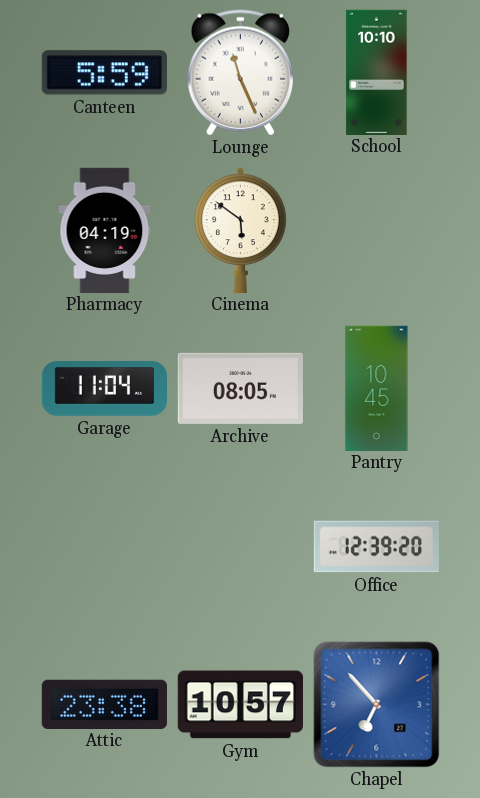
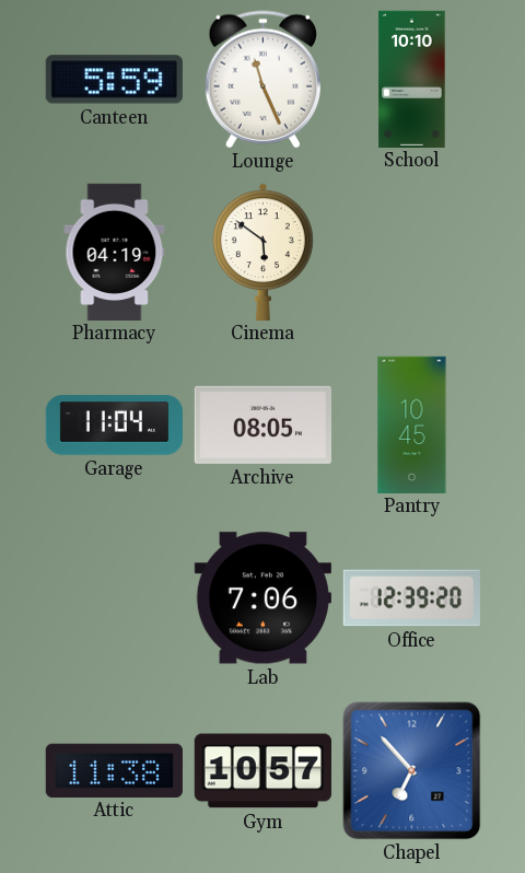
Lab: none -> 7:06
Attic: 23:38 -> 11:38
